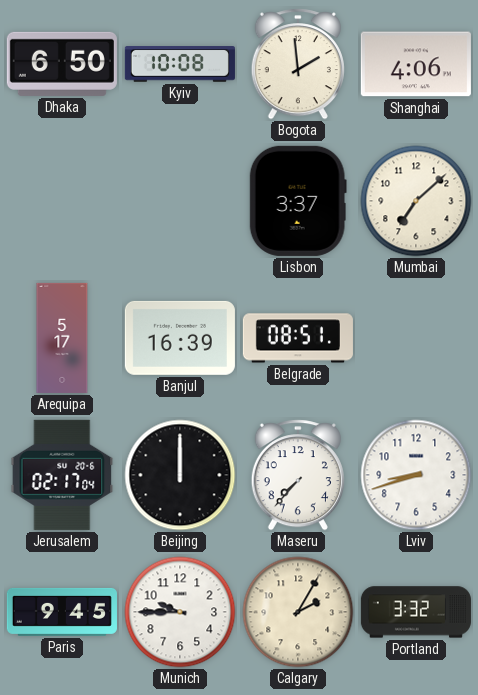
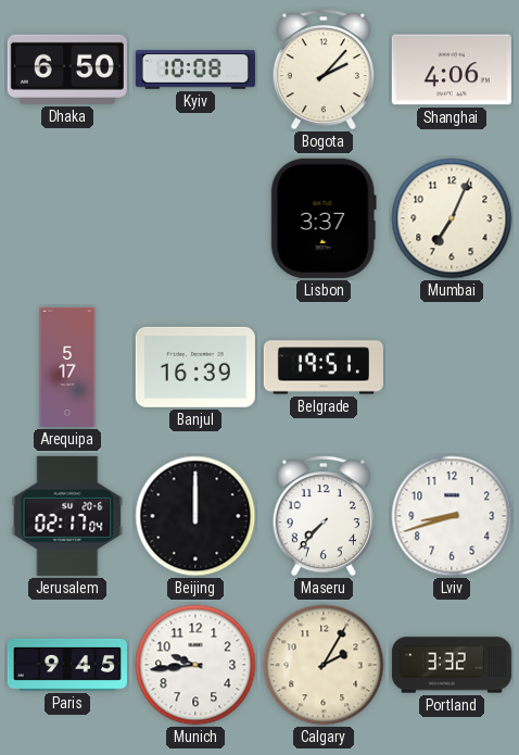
Bogota: 1:59 -> 2:07
Mumbai: 7:08 -> 7:04
Belgrade: 08:51 -> 19:51
Munich: 9:45 -> 9:44
